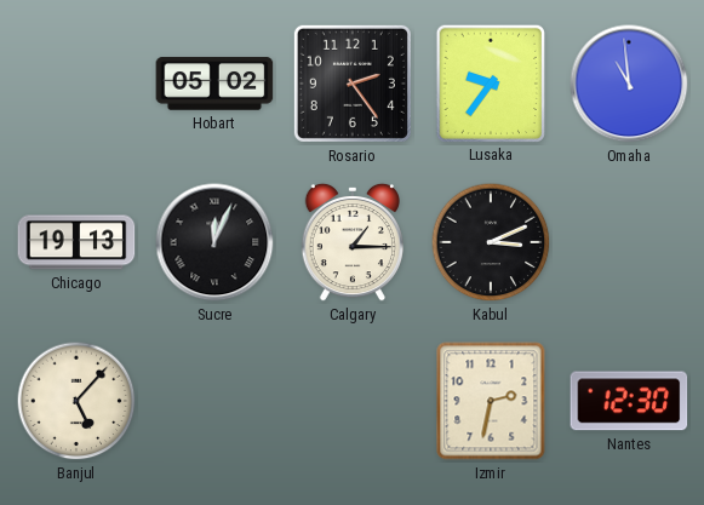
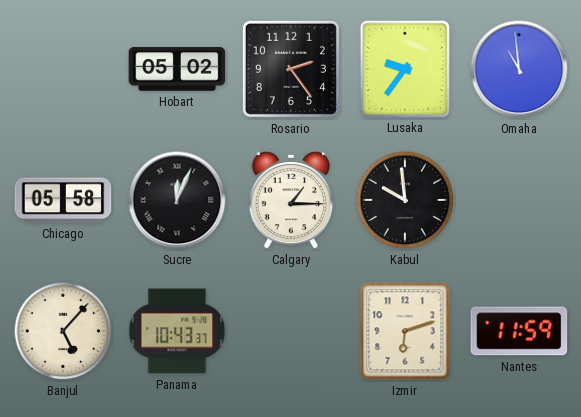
Chicago: 19:13 -> 05:58
Kabul: 3:11 -> 9:59
Panama: none -> 10:43
Izmir: 2:32 -> 6:12
Nantes: 12:30 -> 11:59
